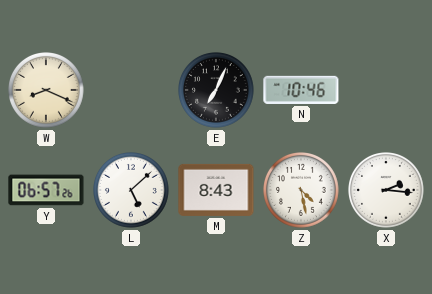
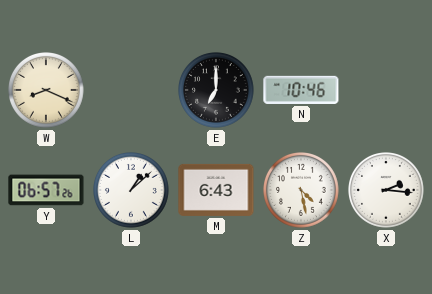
E: 7:04 -> 7:00
L: 5:08 -> 1:08
M: 8:43 -> 6:43
